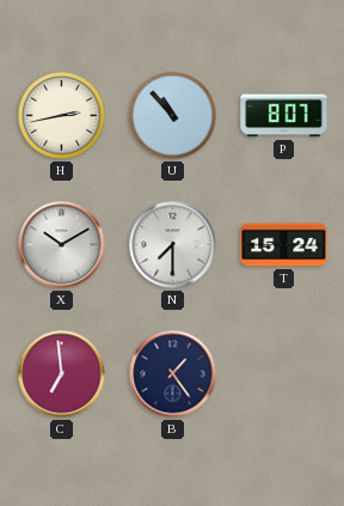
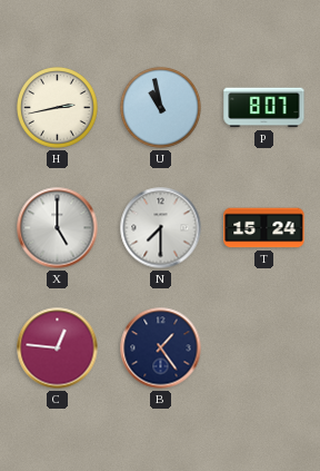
U: 10:53 -> 10:58
X: 10:10 -> 5:00
C: 6:59 -> 12:46
